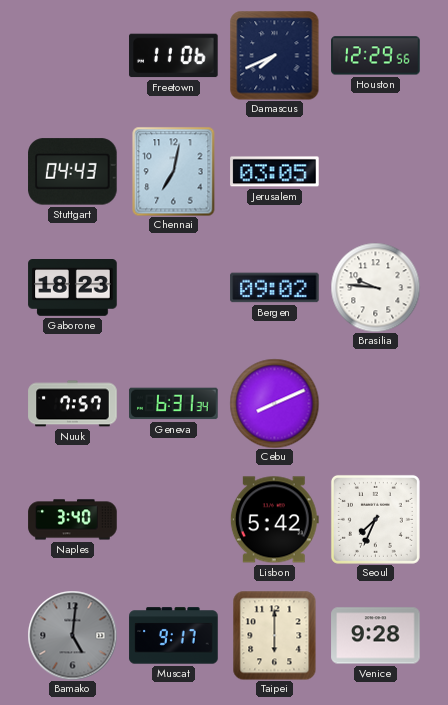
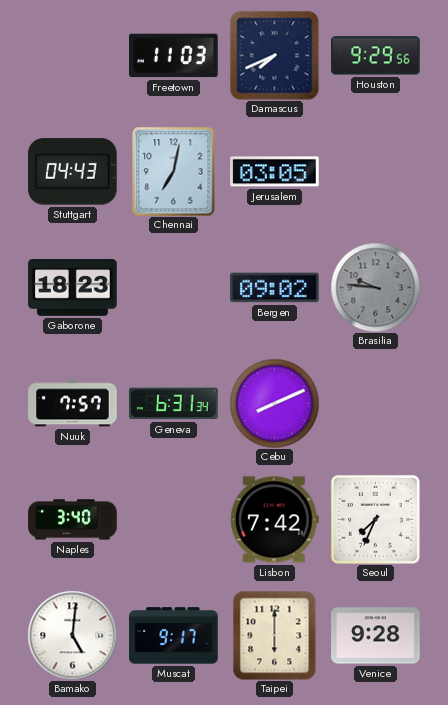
Freetown: 11:06 -> 11:03
Houston: 12:29 -> 9:29
Brasilia dial: white -> grey
Lisbon: 5:42 -> 7:42
Bamako dial: grey -> white
